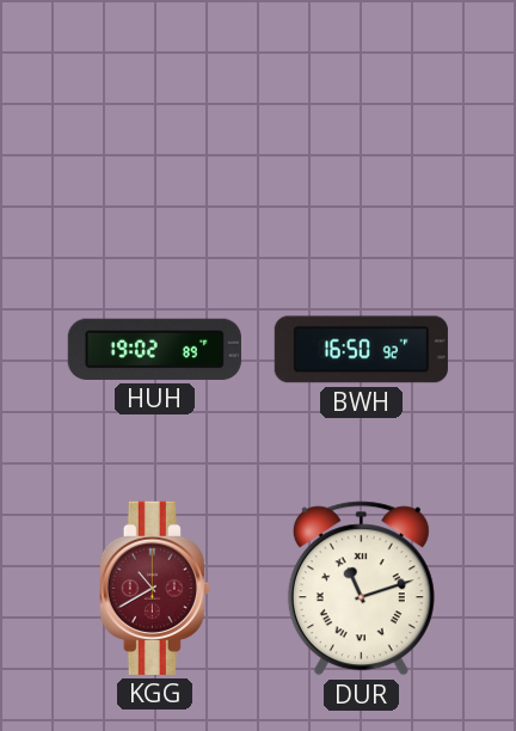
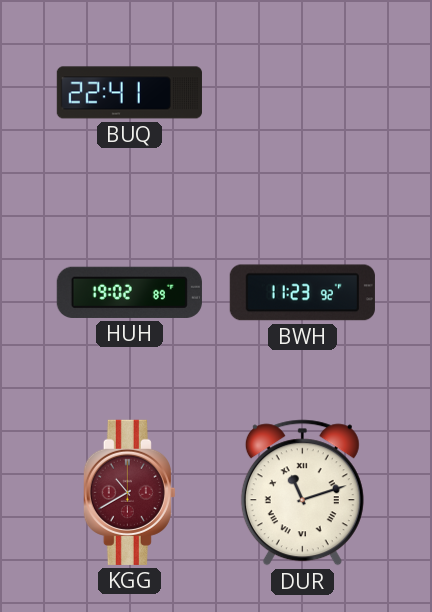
BUQ: none -> 22:41
BWH: 16:50 -> 11:23
